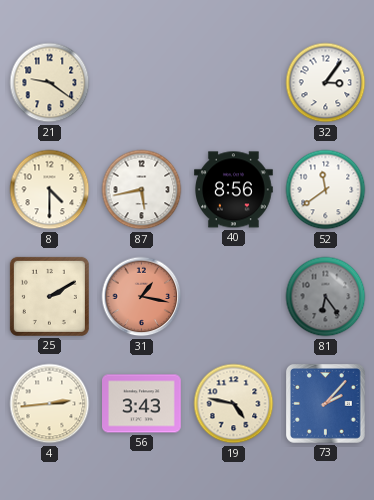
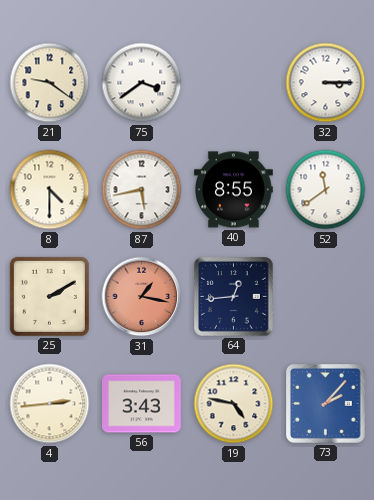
75: none -> 3:39
32: 3:06 -> 3:15
40: 8:56 -> 8:55
64: none -> 12:44
81: 6:24 -> none
